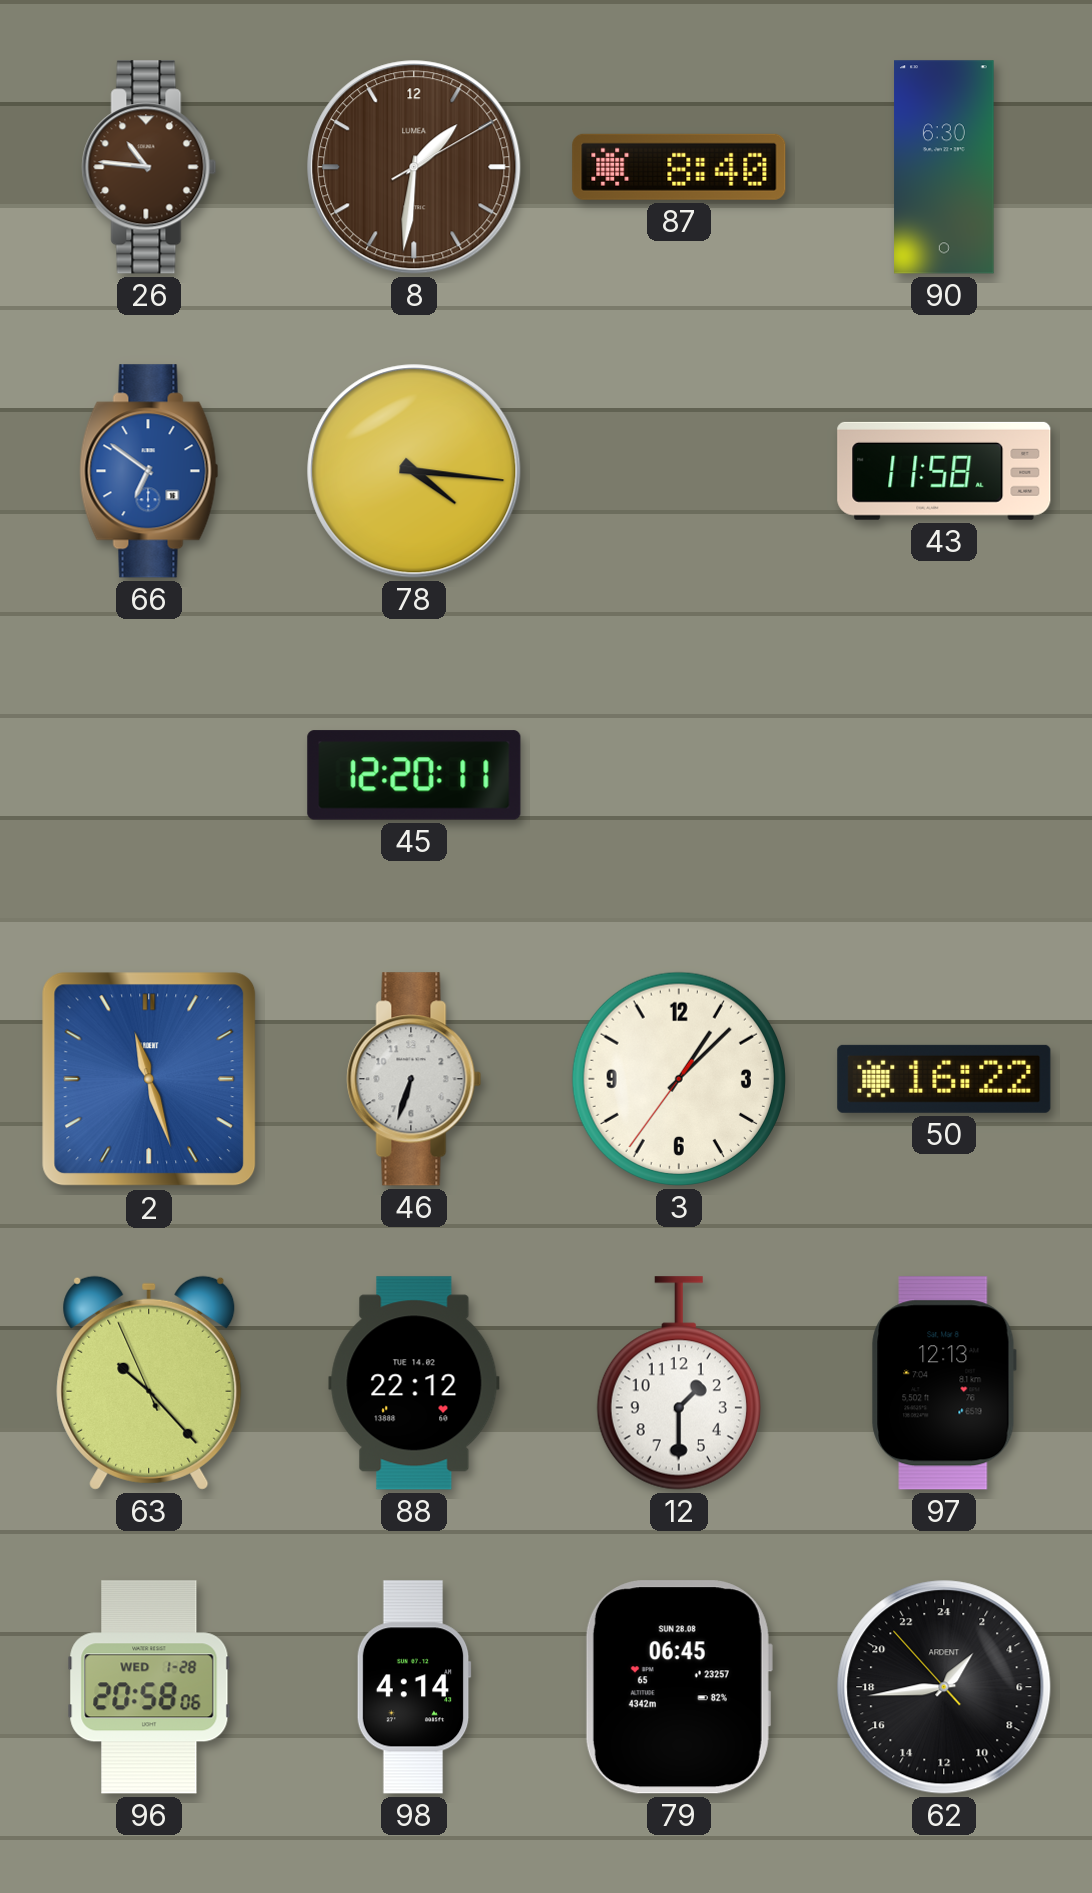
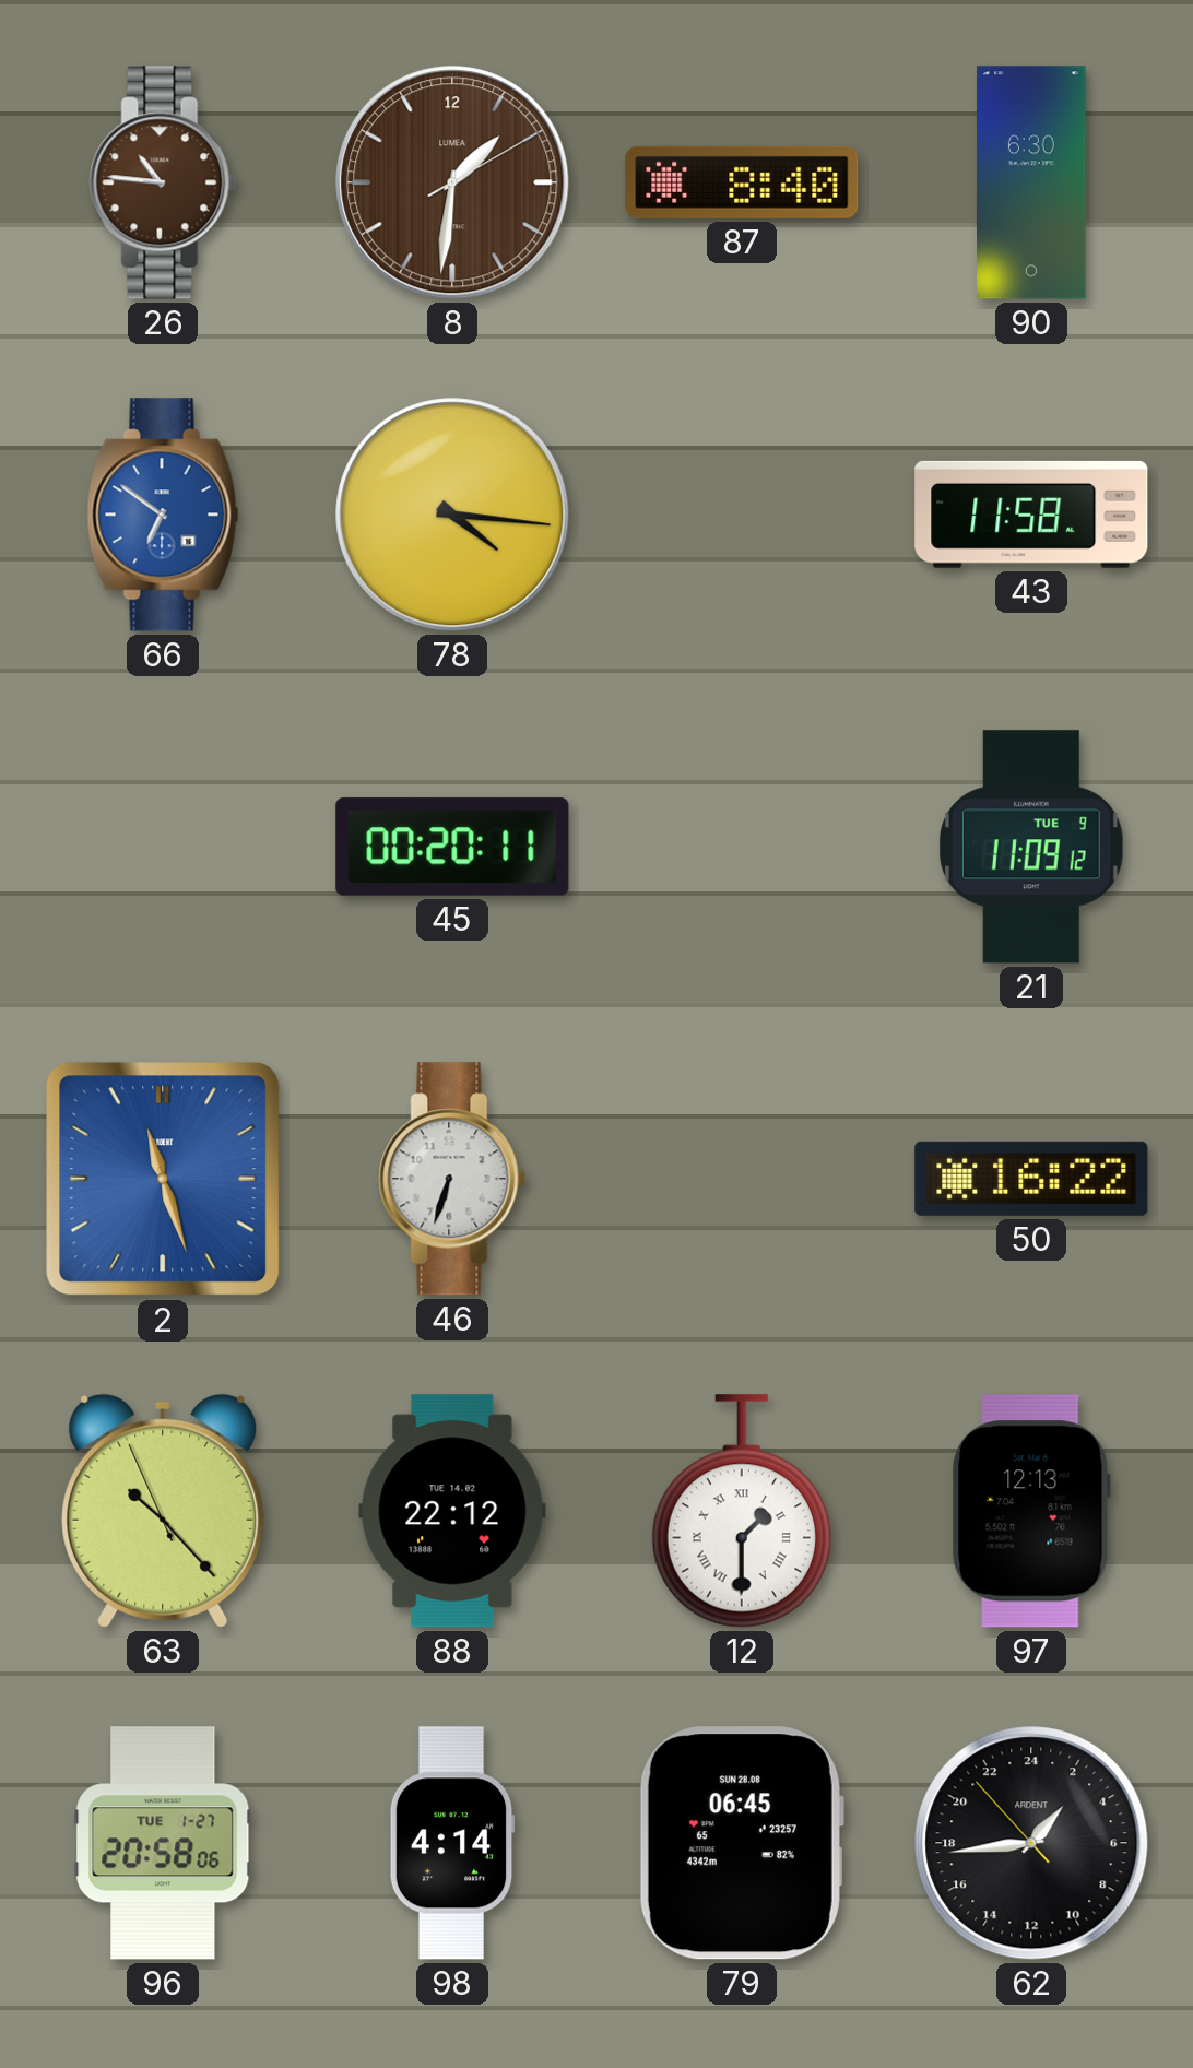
45: 12:20 -> 00:20
21: none -> 11:09
3: 1:07 -> none
12 numerals: Arabic -> Roman
96 date: WED 1-28 -> TUE 1-27
